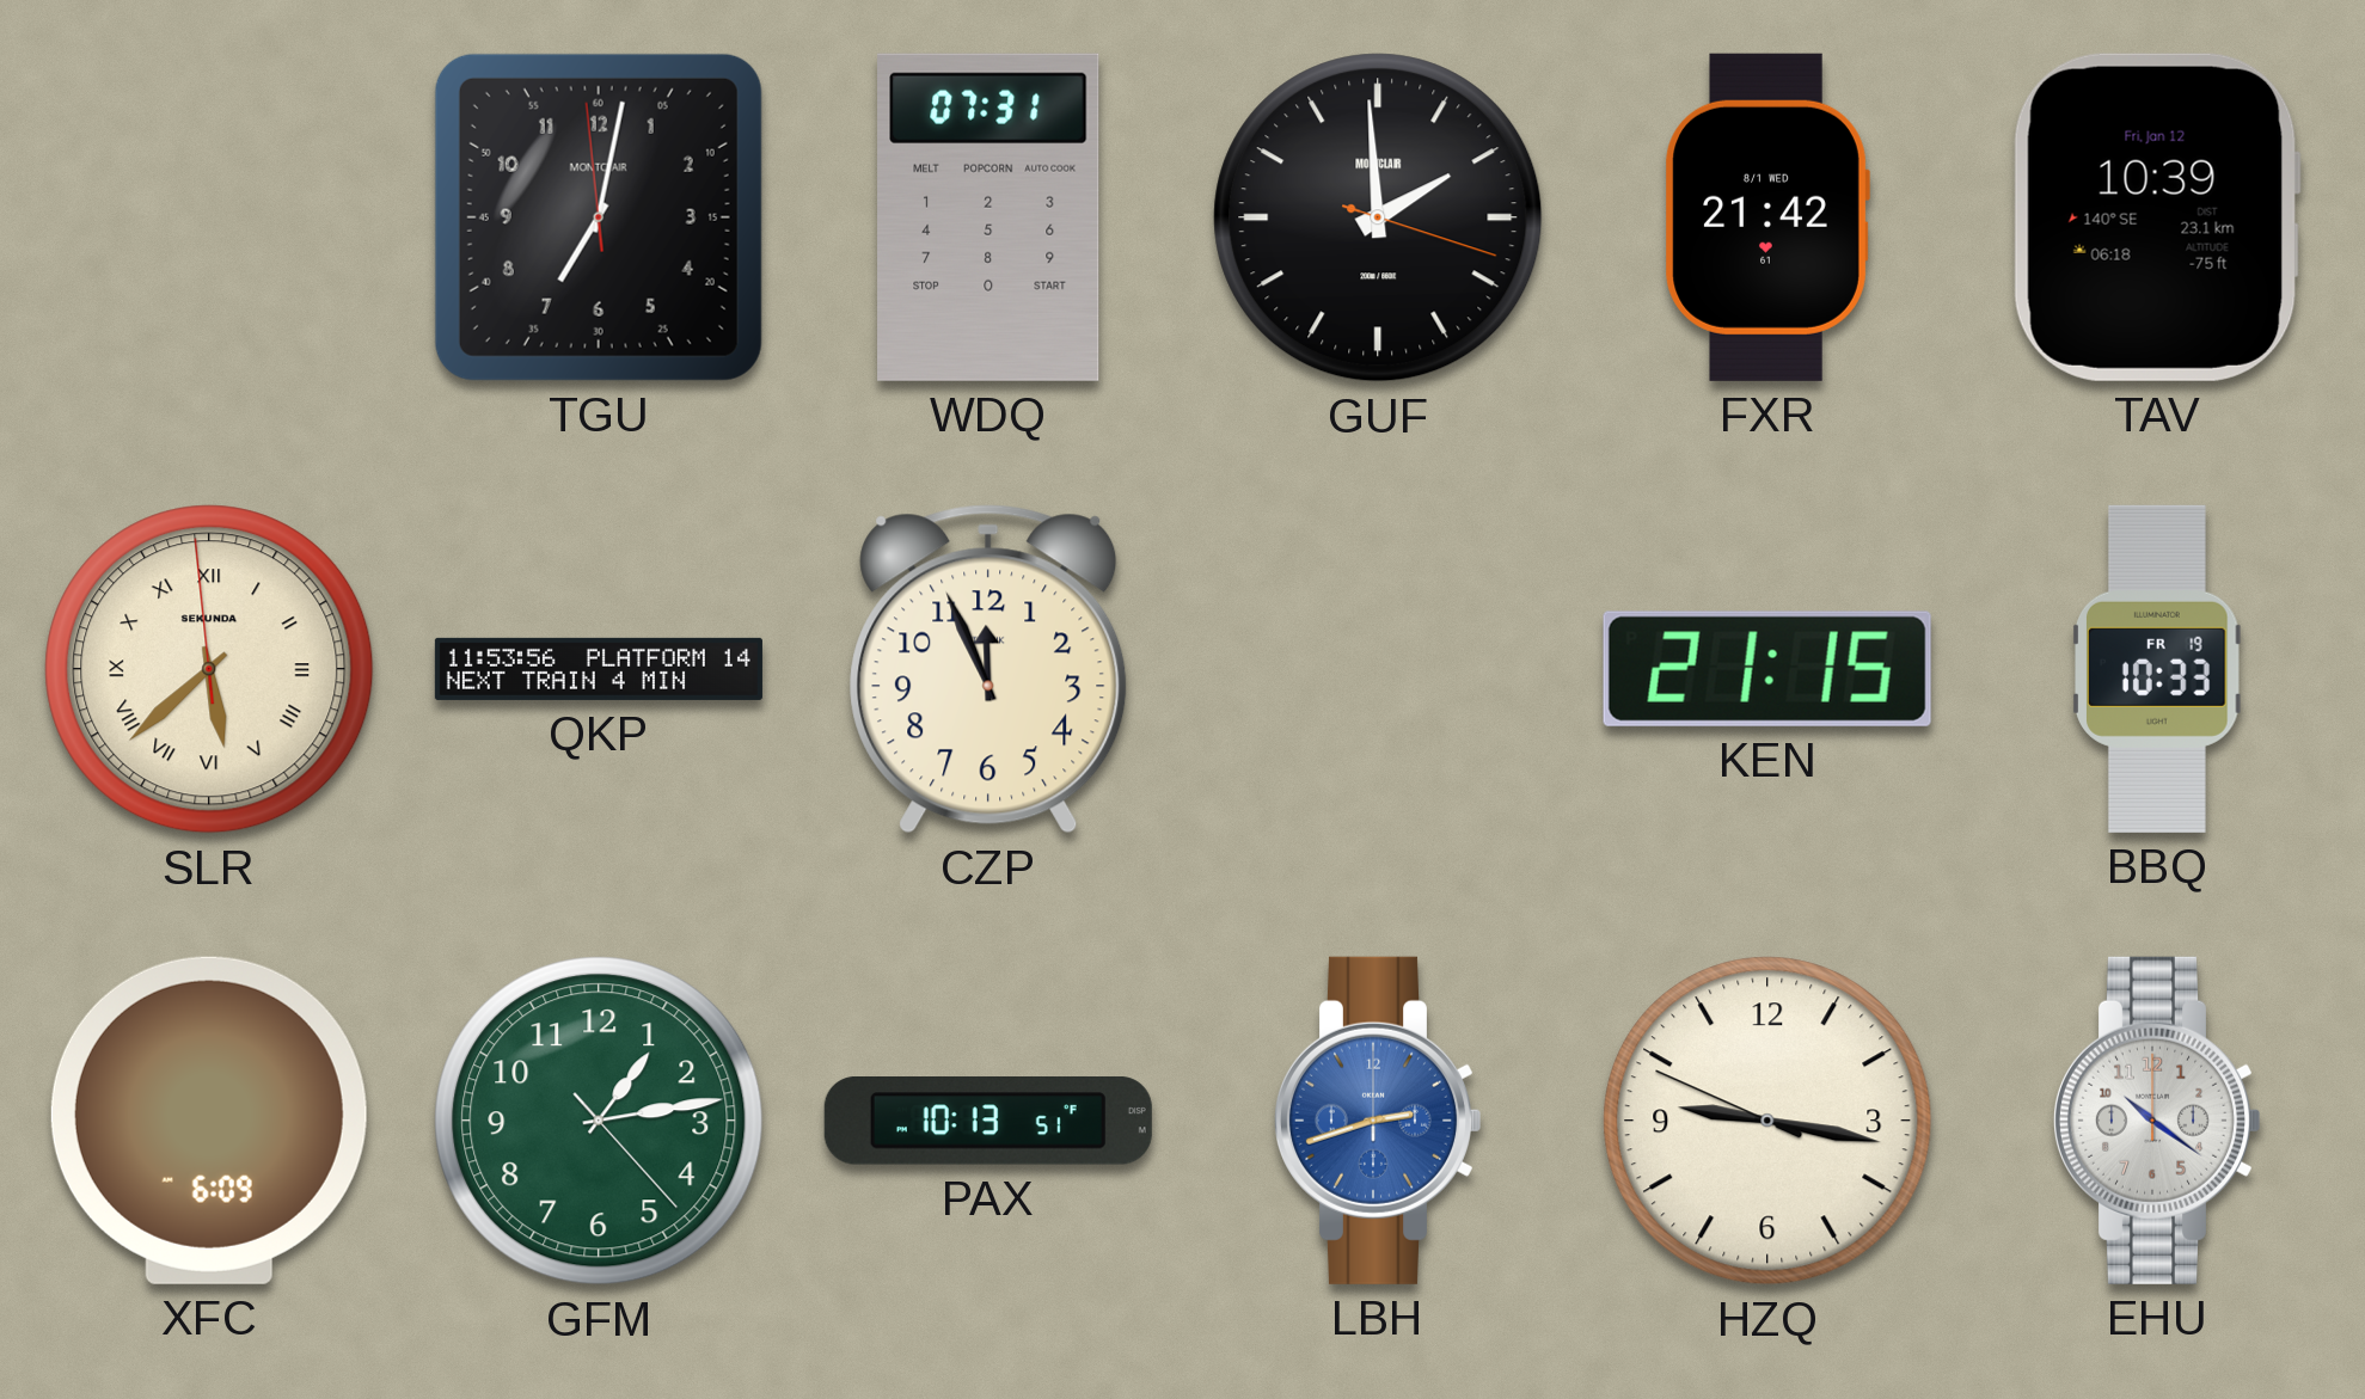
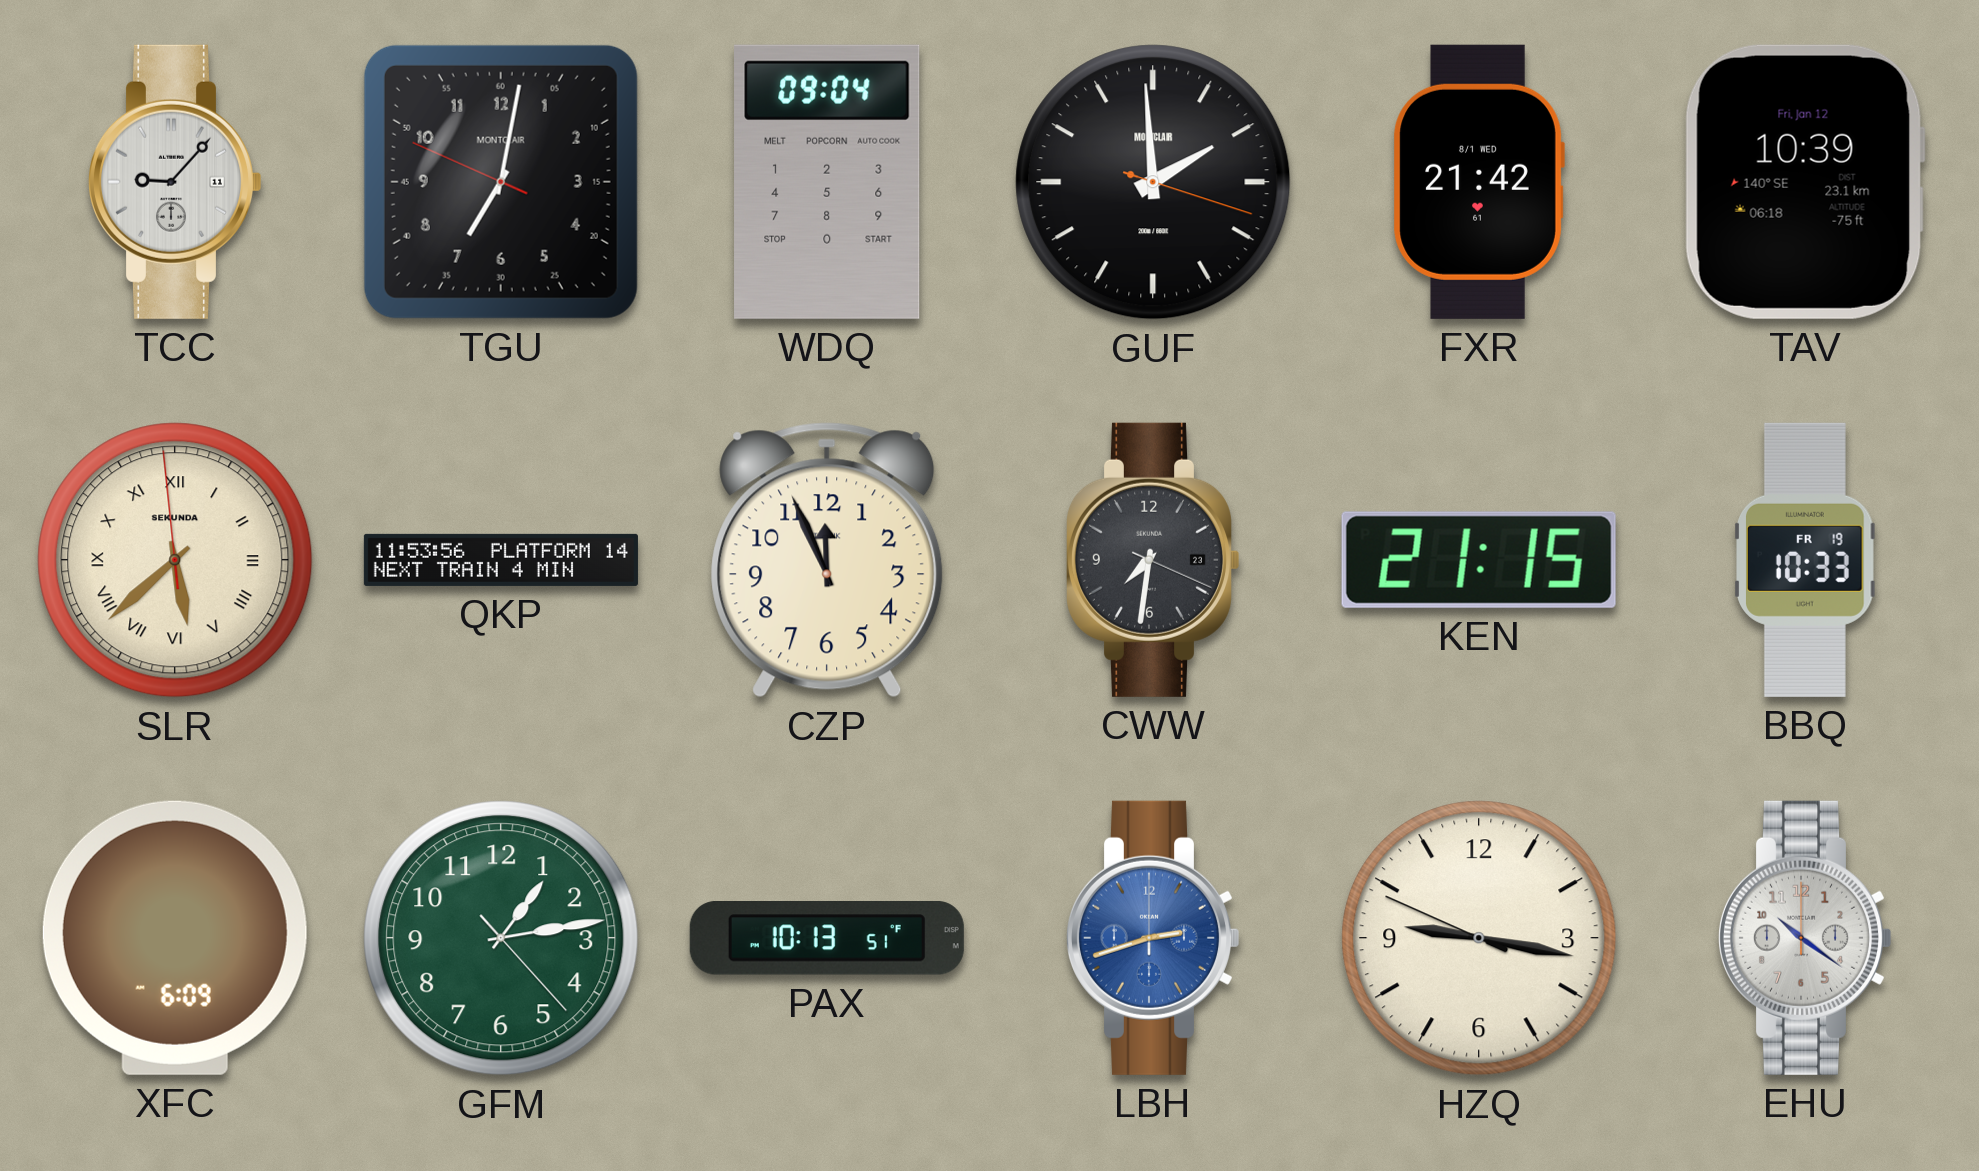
TCC: none -> 9:07
TGU: 7:01:59 -> 7:01:49
WDQ: 07:31 -> 09:04
CWW: none -> 7:31
